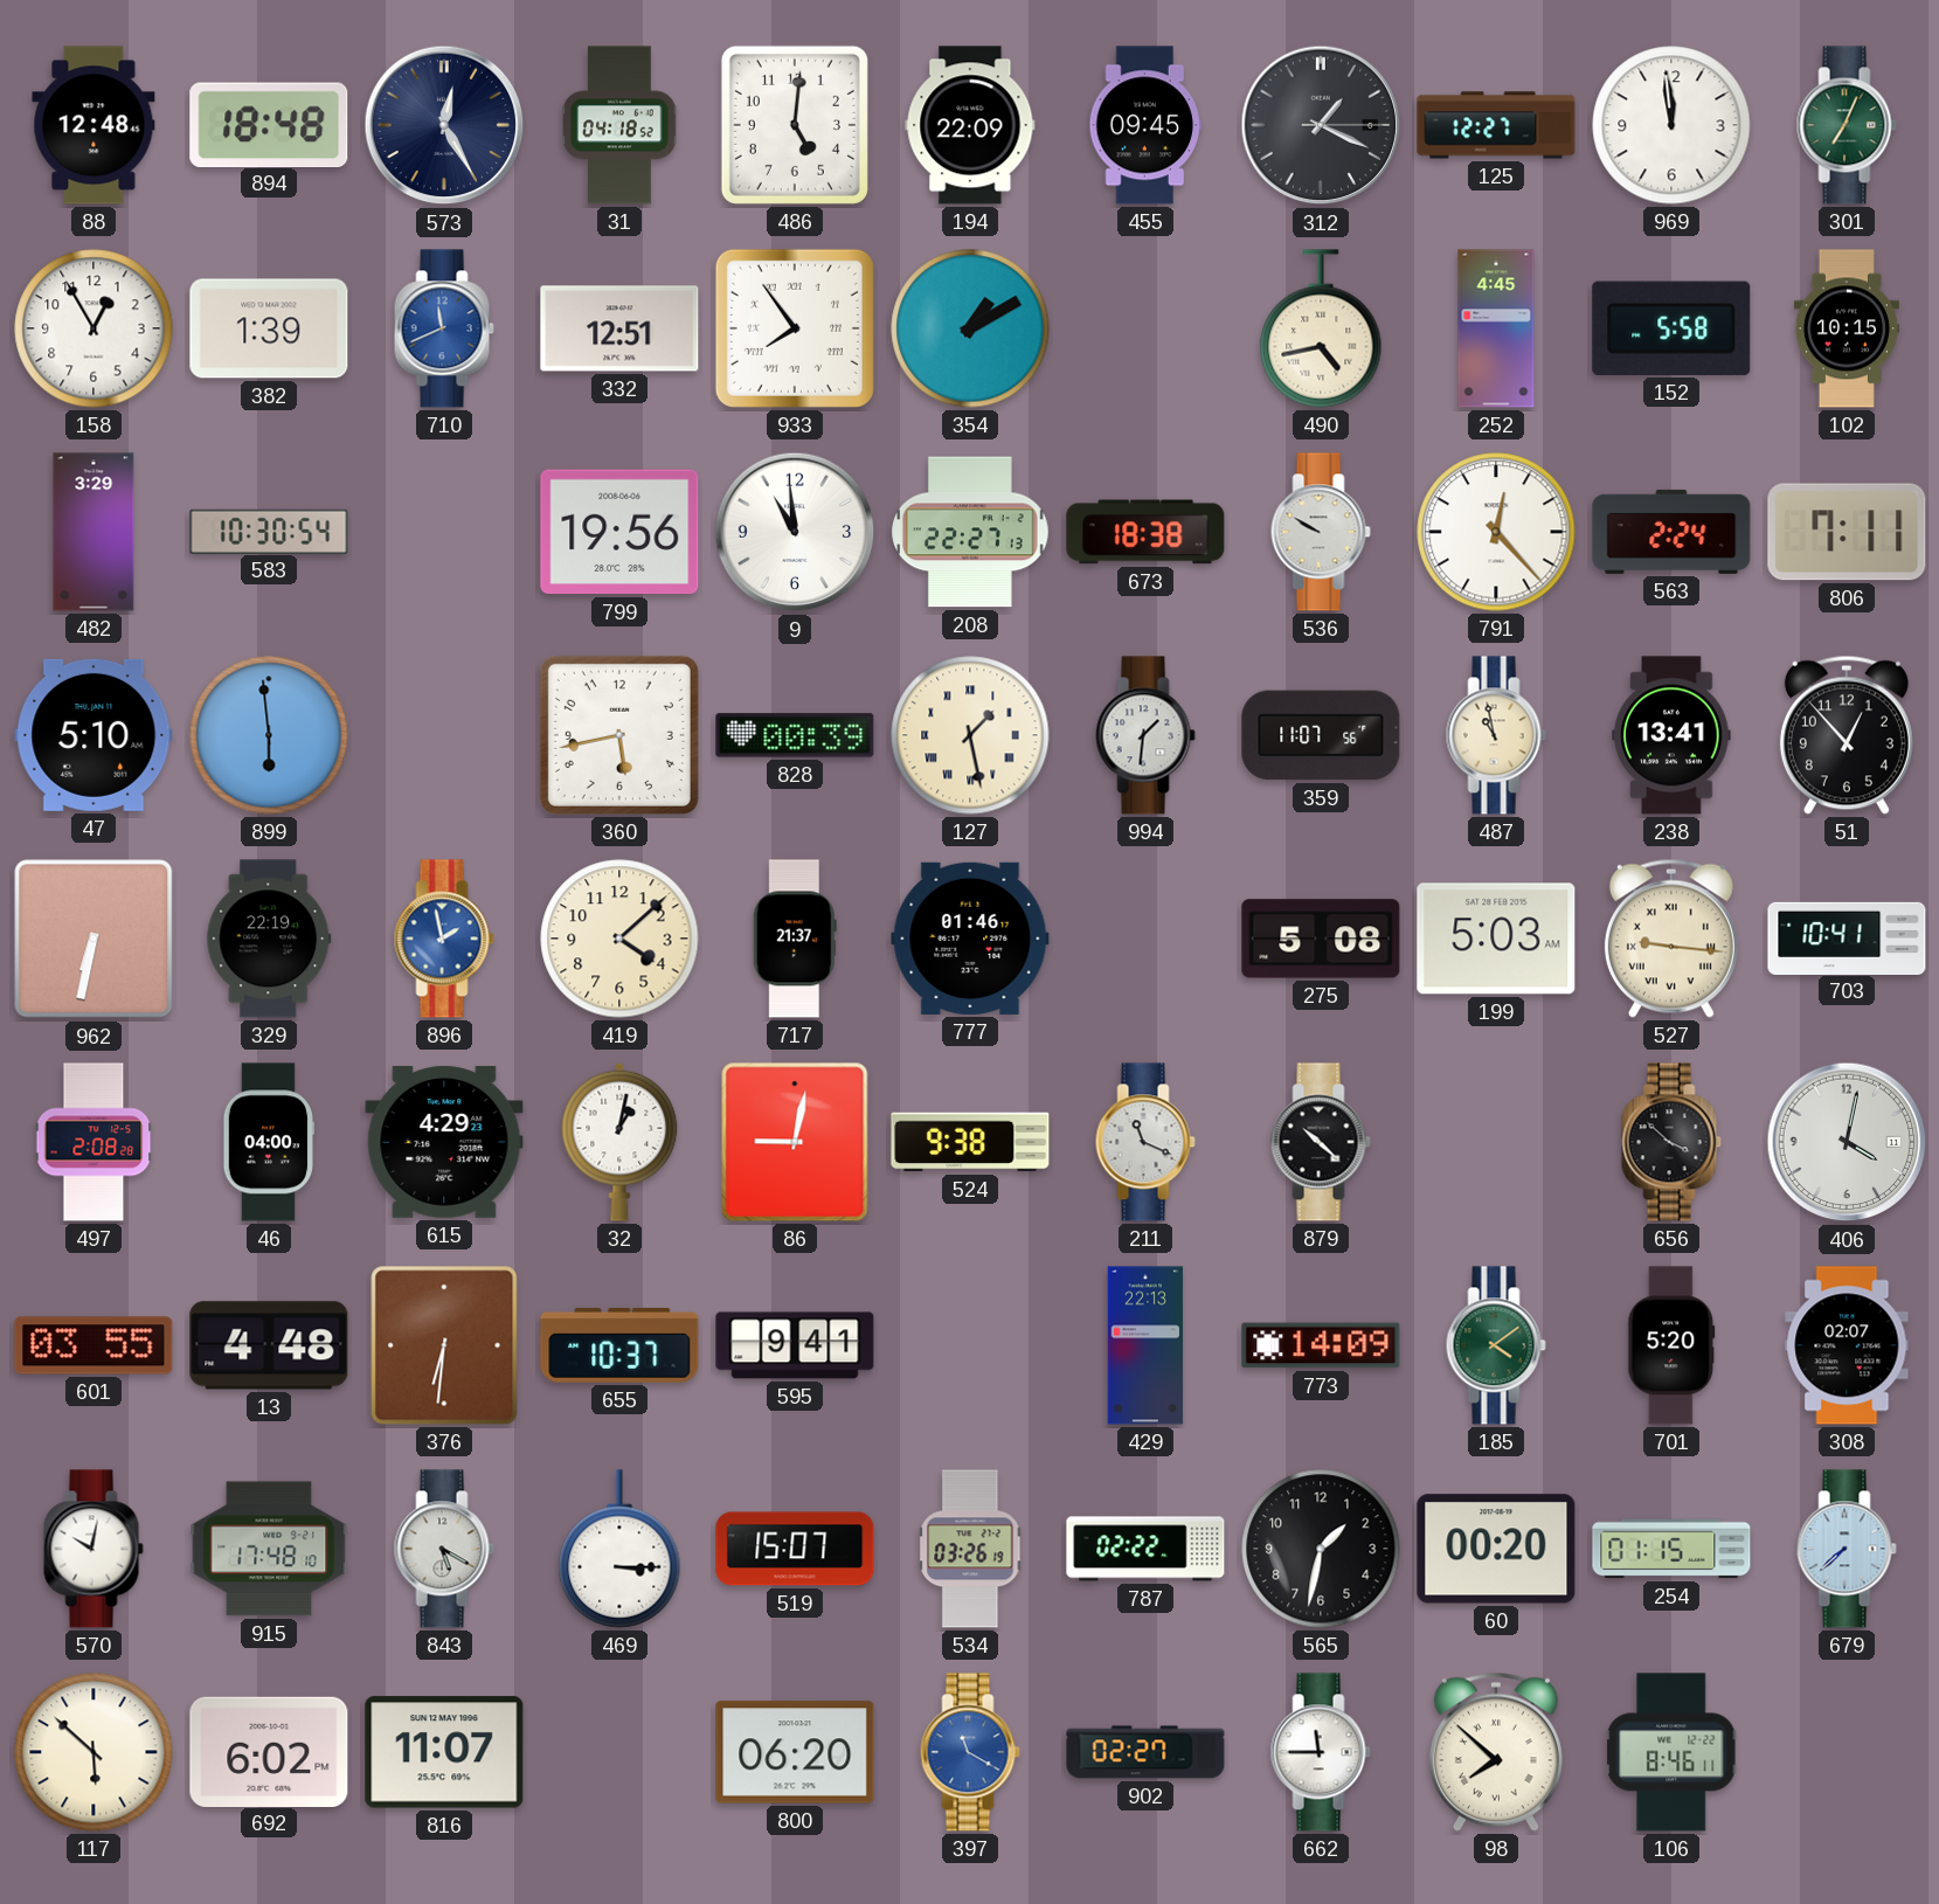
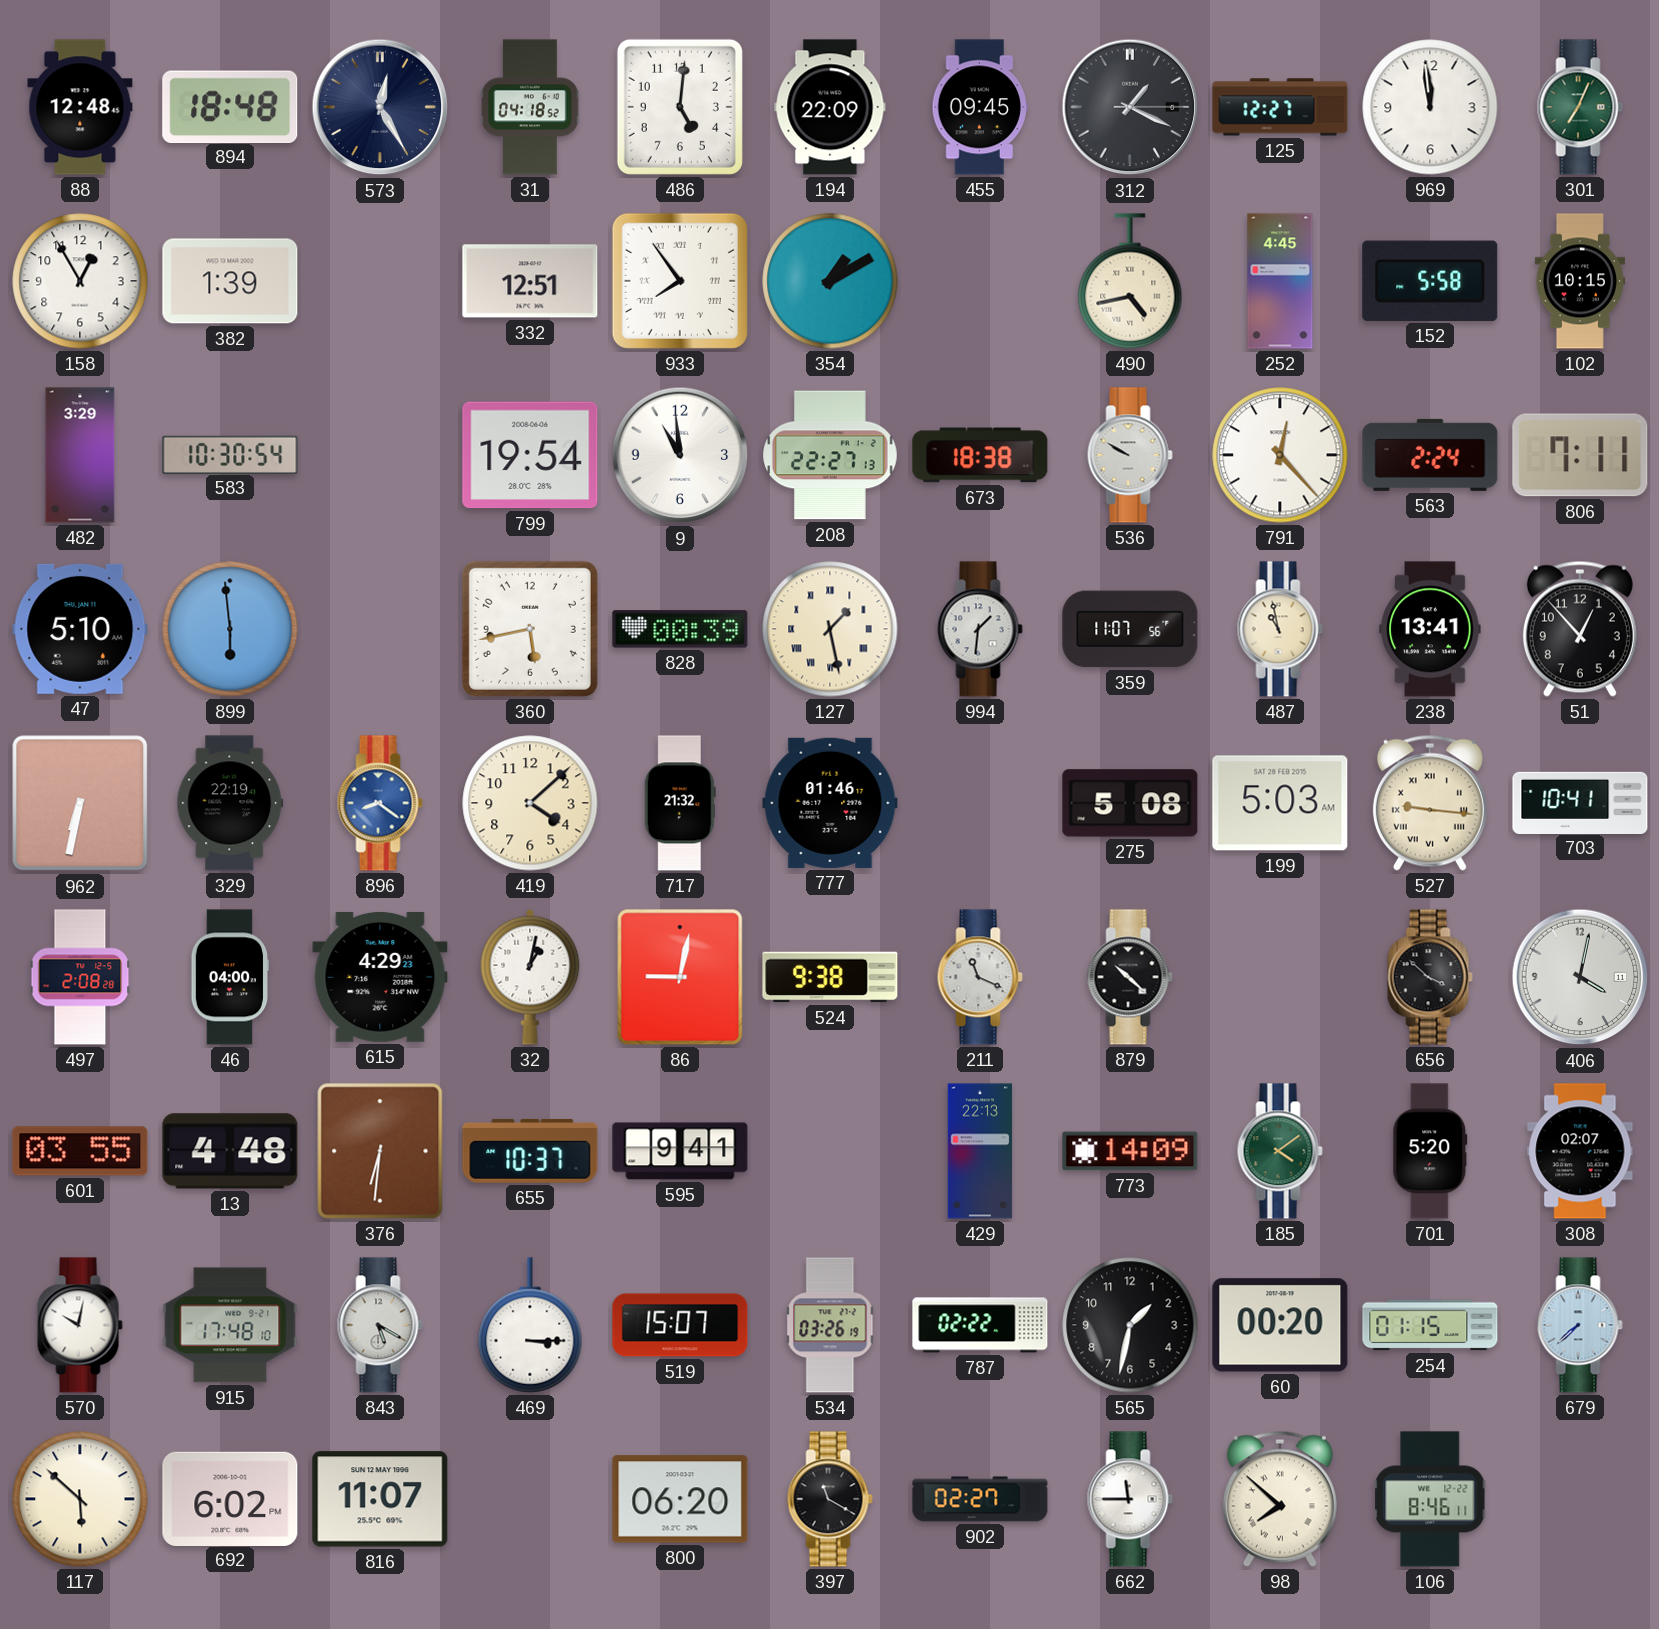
710: 11:41 -> none
799: 19:56 -> 19:54
896: 1:58 -> 8:21
717: 21:37 -> 21:32
397 dial: blue -> black
